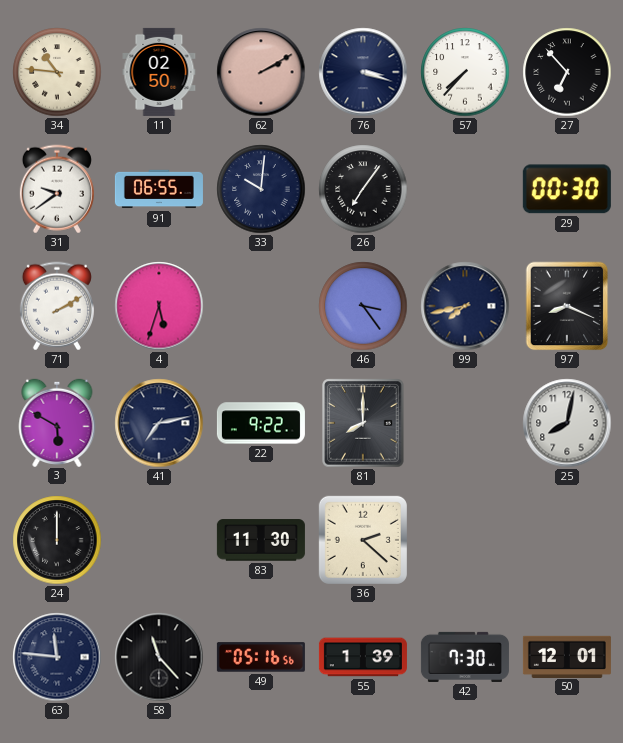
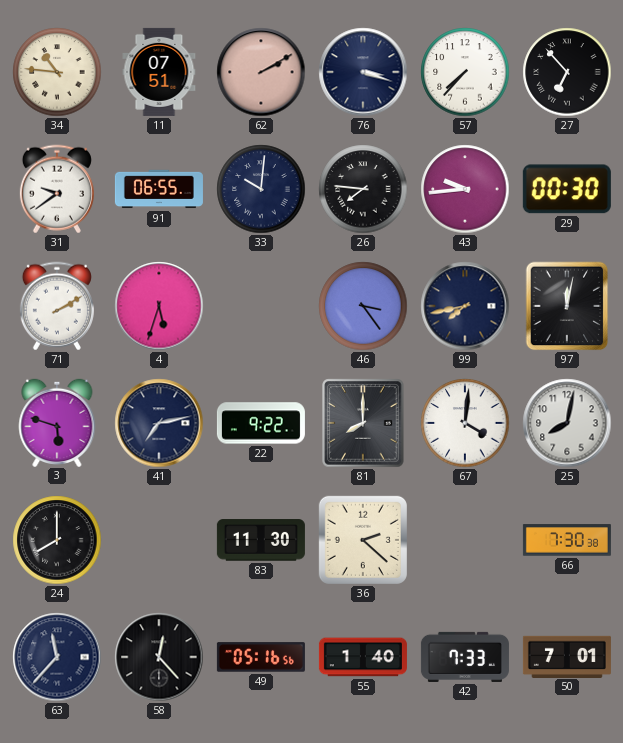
11: 02:50 -> 07:51
26: 7:06 -> 7:46
43: none -> 9:44
97: 8:19 -> 12:02
3: 5:50 -> 5:48
67: none -> 4:01
24: 12:00 -> 8:00
66: none -> 7:30
63: 11:46 -> 11:37
58: 11:23 -> 12:23
55: 1:39 -> 1:40
42: 7:30 -> 7:33
50: 12:01 -> 7:01
